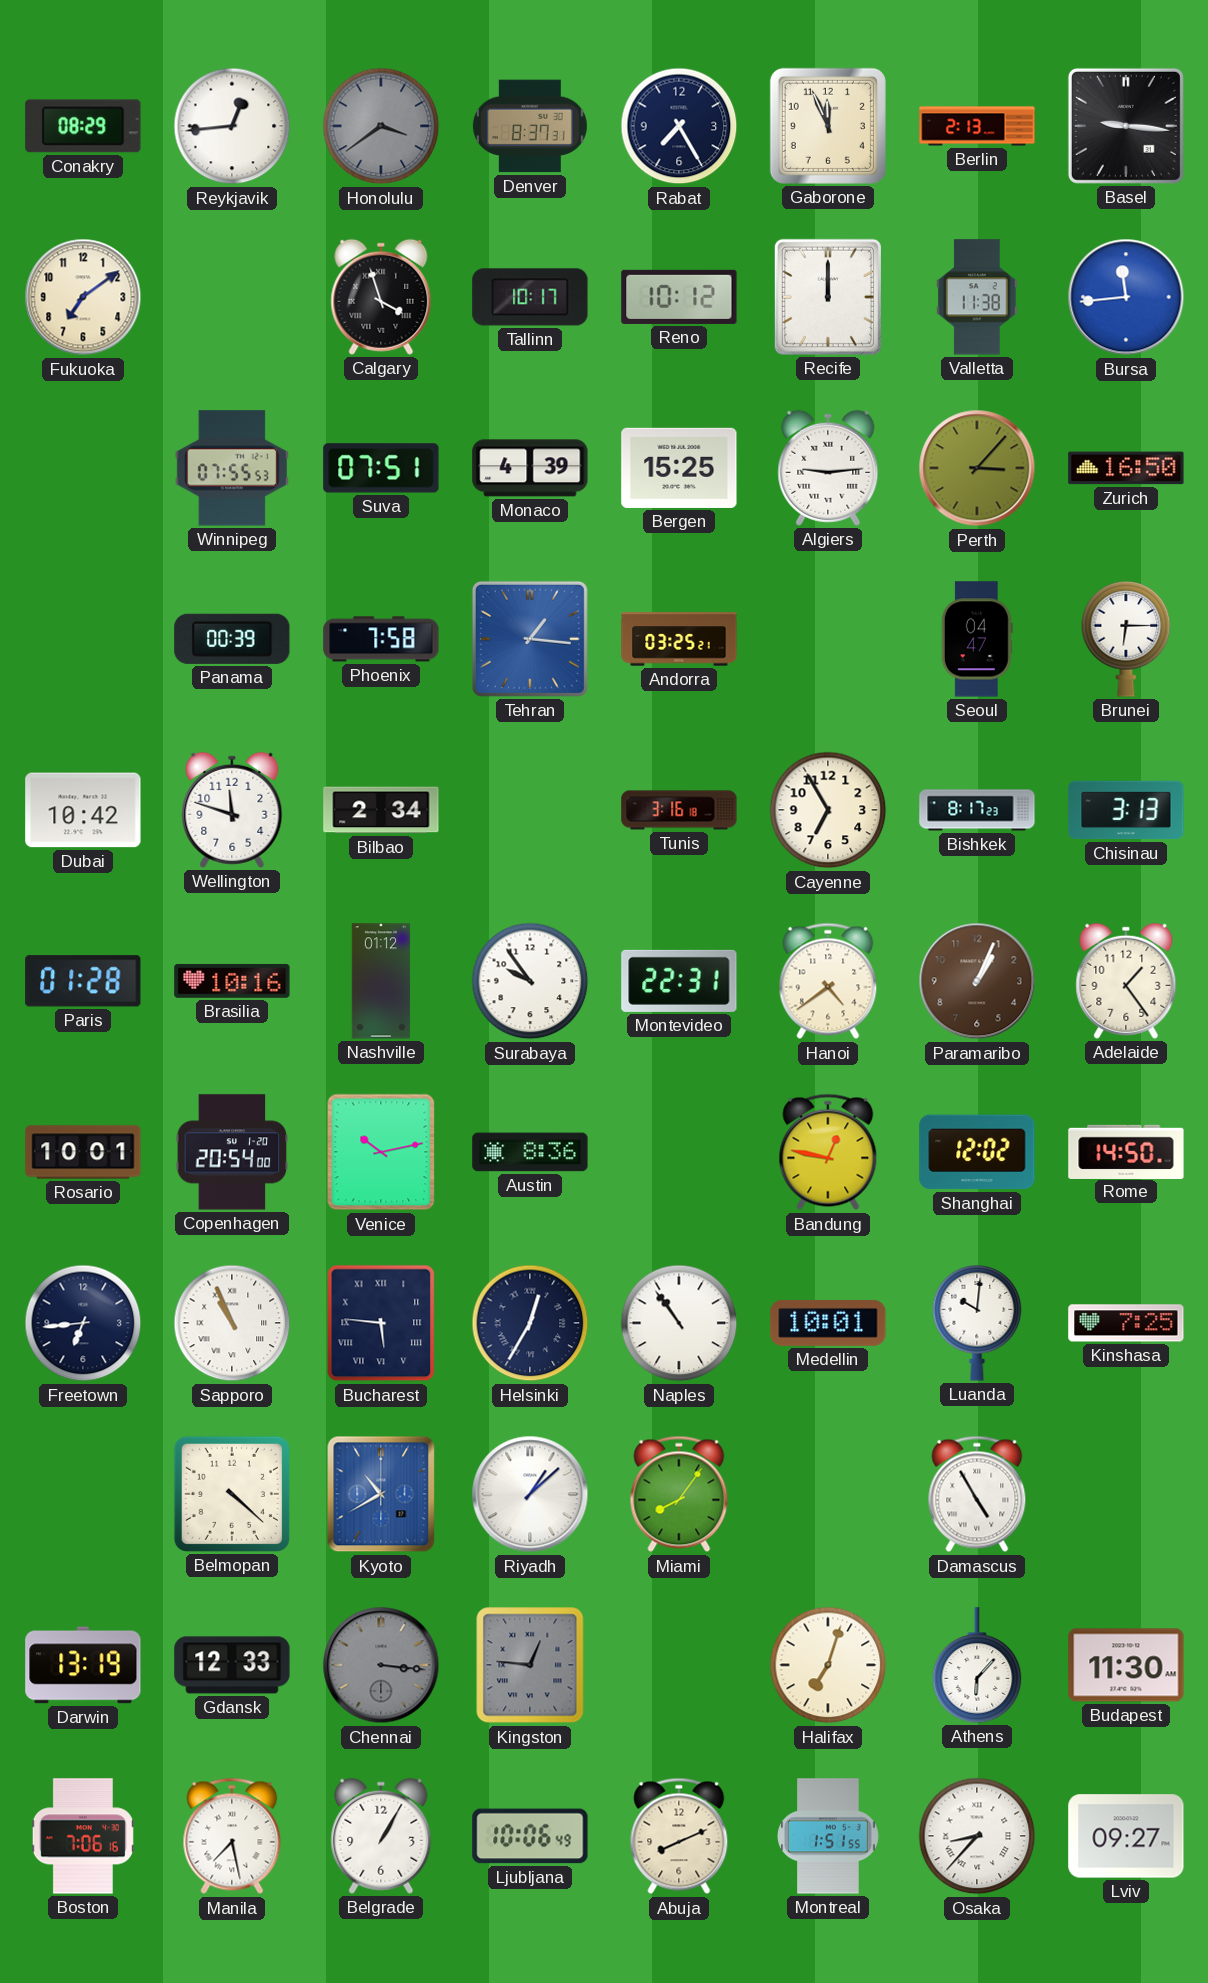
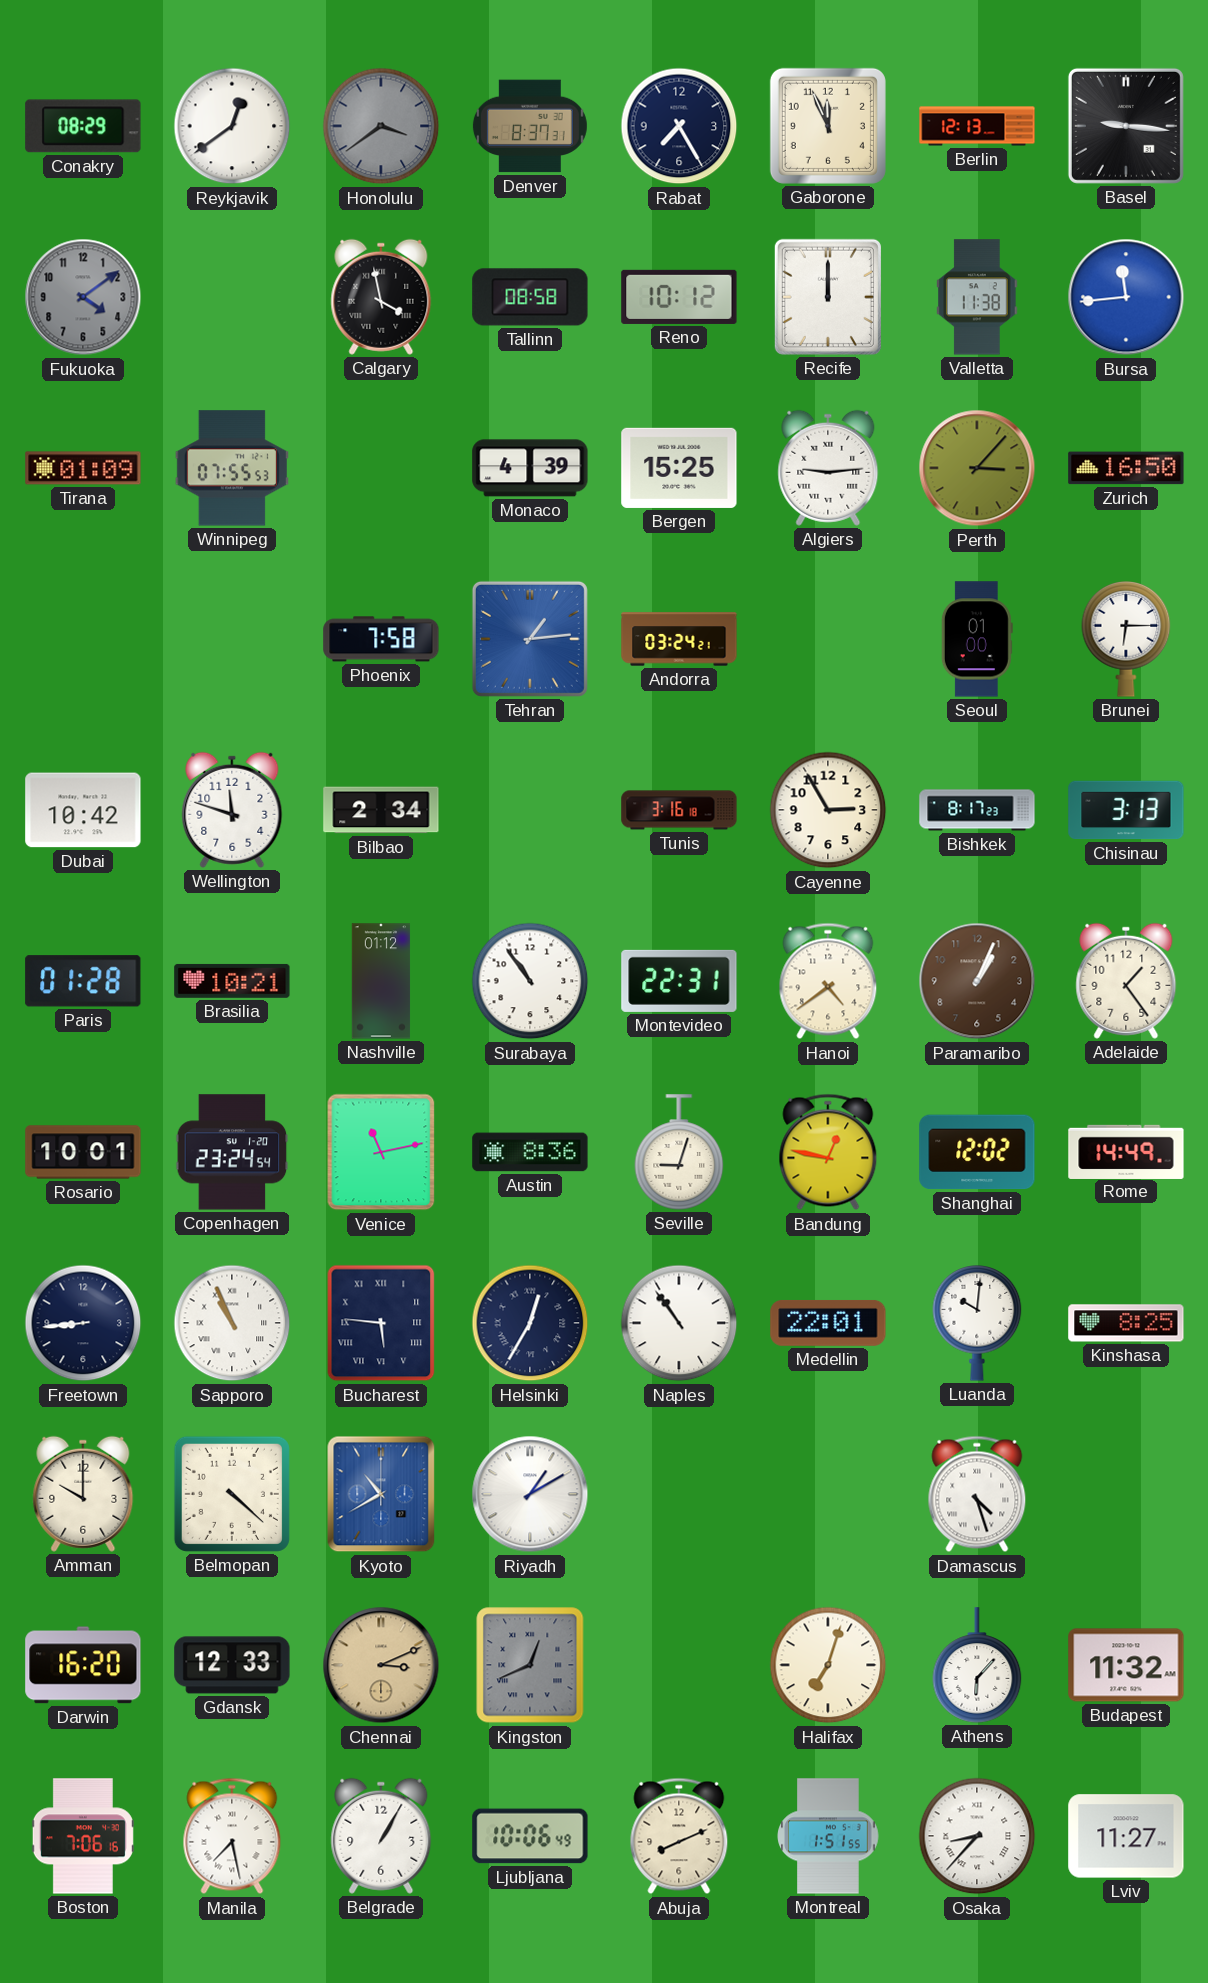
Reykjavik: 12:44 -> 12:39
Berlin: 2:13 -> 12:13
Fukuoka: 7:09 -> 4:09
Fukuoka dial: cream -> grey
Calgary: 3:57 -> 3:58
Tallinn: 10:17 -> 08:58
Tirana: none -> 01:09
Suva: 07:51 -> none
Panama: 00:39 -> none
Tehran: 1:16 -> 1:14
Andorra: 03:25 -> 03:24
Seoul: 04:47 -> 01:00
Cayenne: 6:55 -> 2:55
Brasilia: 10:16 -> 10:21
Surabaya: 9:54 -> 10:54
Copenhagen: 20:54 -> 23:24
Venice: 10:13 -> 11:13
Seville: none -> 9:03
Rome: 14:50 -> 14:49
Freetown: 6:44 -> 8:44
Medellin: 10:01 -> 22:01
Kinshasa: 7:25 -> 8:25
Amman: none -> 10:00
Riyadh: 1:08 -> 1:10
Miami: 8:06 -> none
Damascus: 4:55 -> 4:27
Darwin: 13:19 -> 16:20
Chennai: 3:16 -> 3:11
Chennai dial: grey -> champagne
Kingston: 12:46 -> 12:41
Budapest: 11:30 -> 11:32
Lviv: 09:27 -> 11:27
